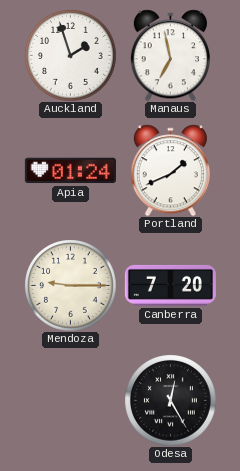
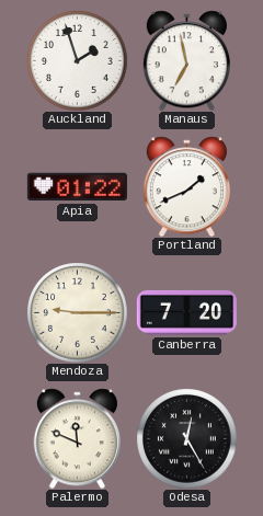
Apia: 01:24 -> 01:22
Palermo: none -> 11:49
